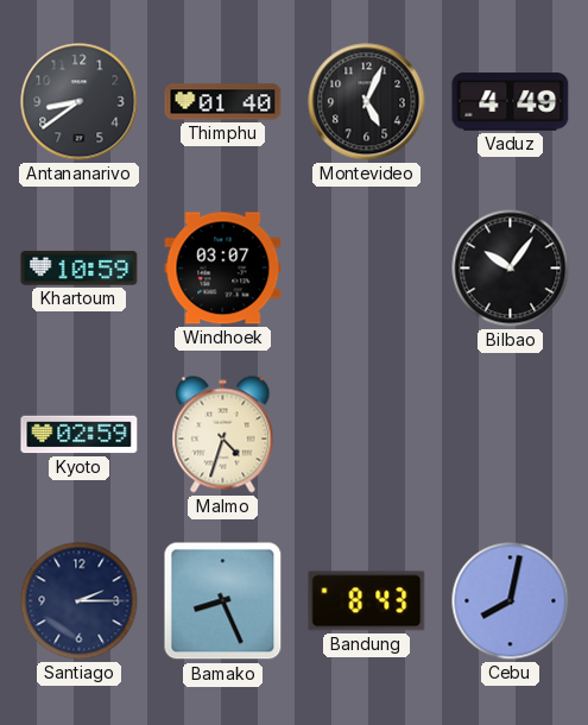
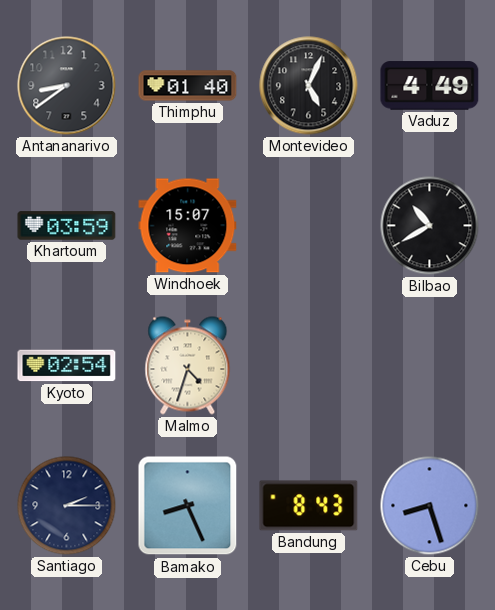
Khartoum: 10:59 -> 03:59
Windhoek: 03:07 -> 15:07
Bilbao: 10:06 -> 10:40
Kyoto: 02:59 -> 02:54
Cebu: 8:02 -> 8:27
